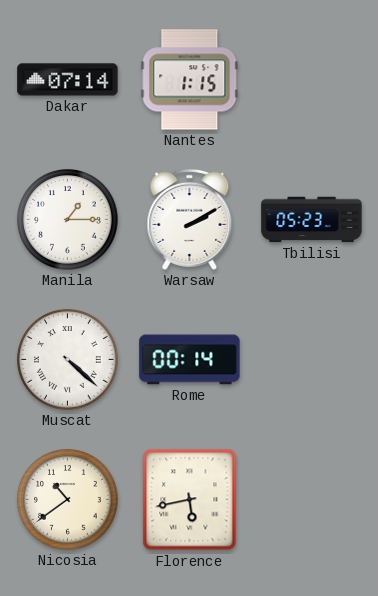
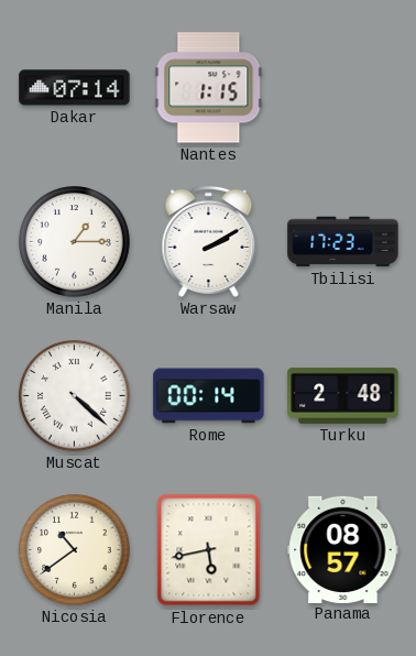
Tbilisi: 05:23 -> 17:23
Turku: none -> 2:48
Panama: none -> 08:57
